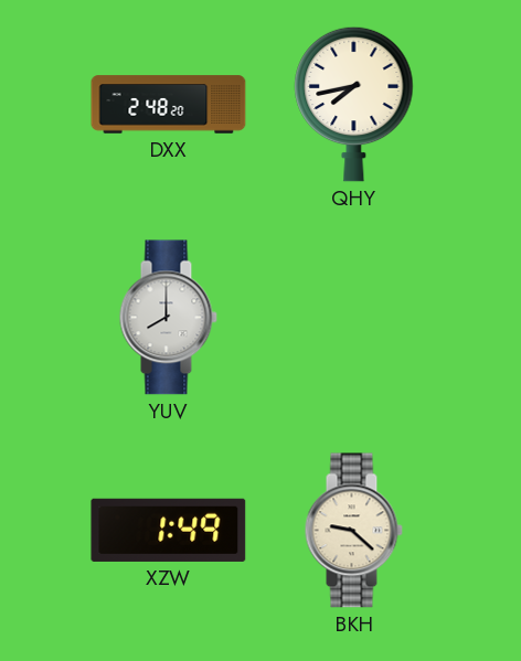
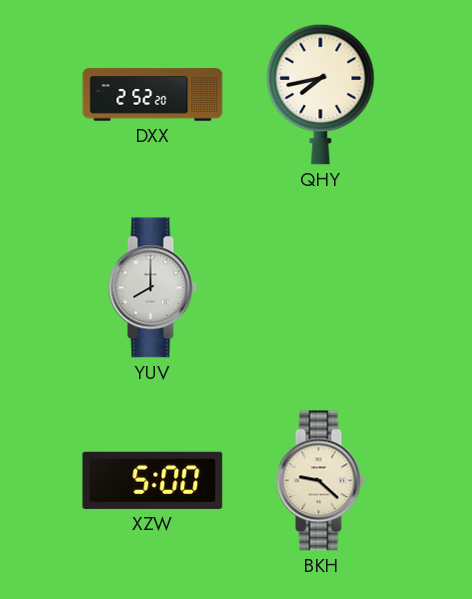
DXX: 2:48 -> 2:52
XZW: 1:49 -> 5:00
